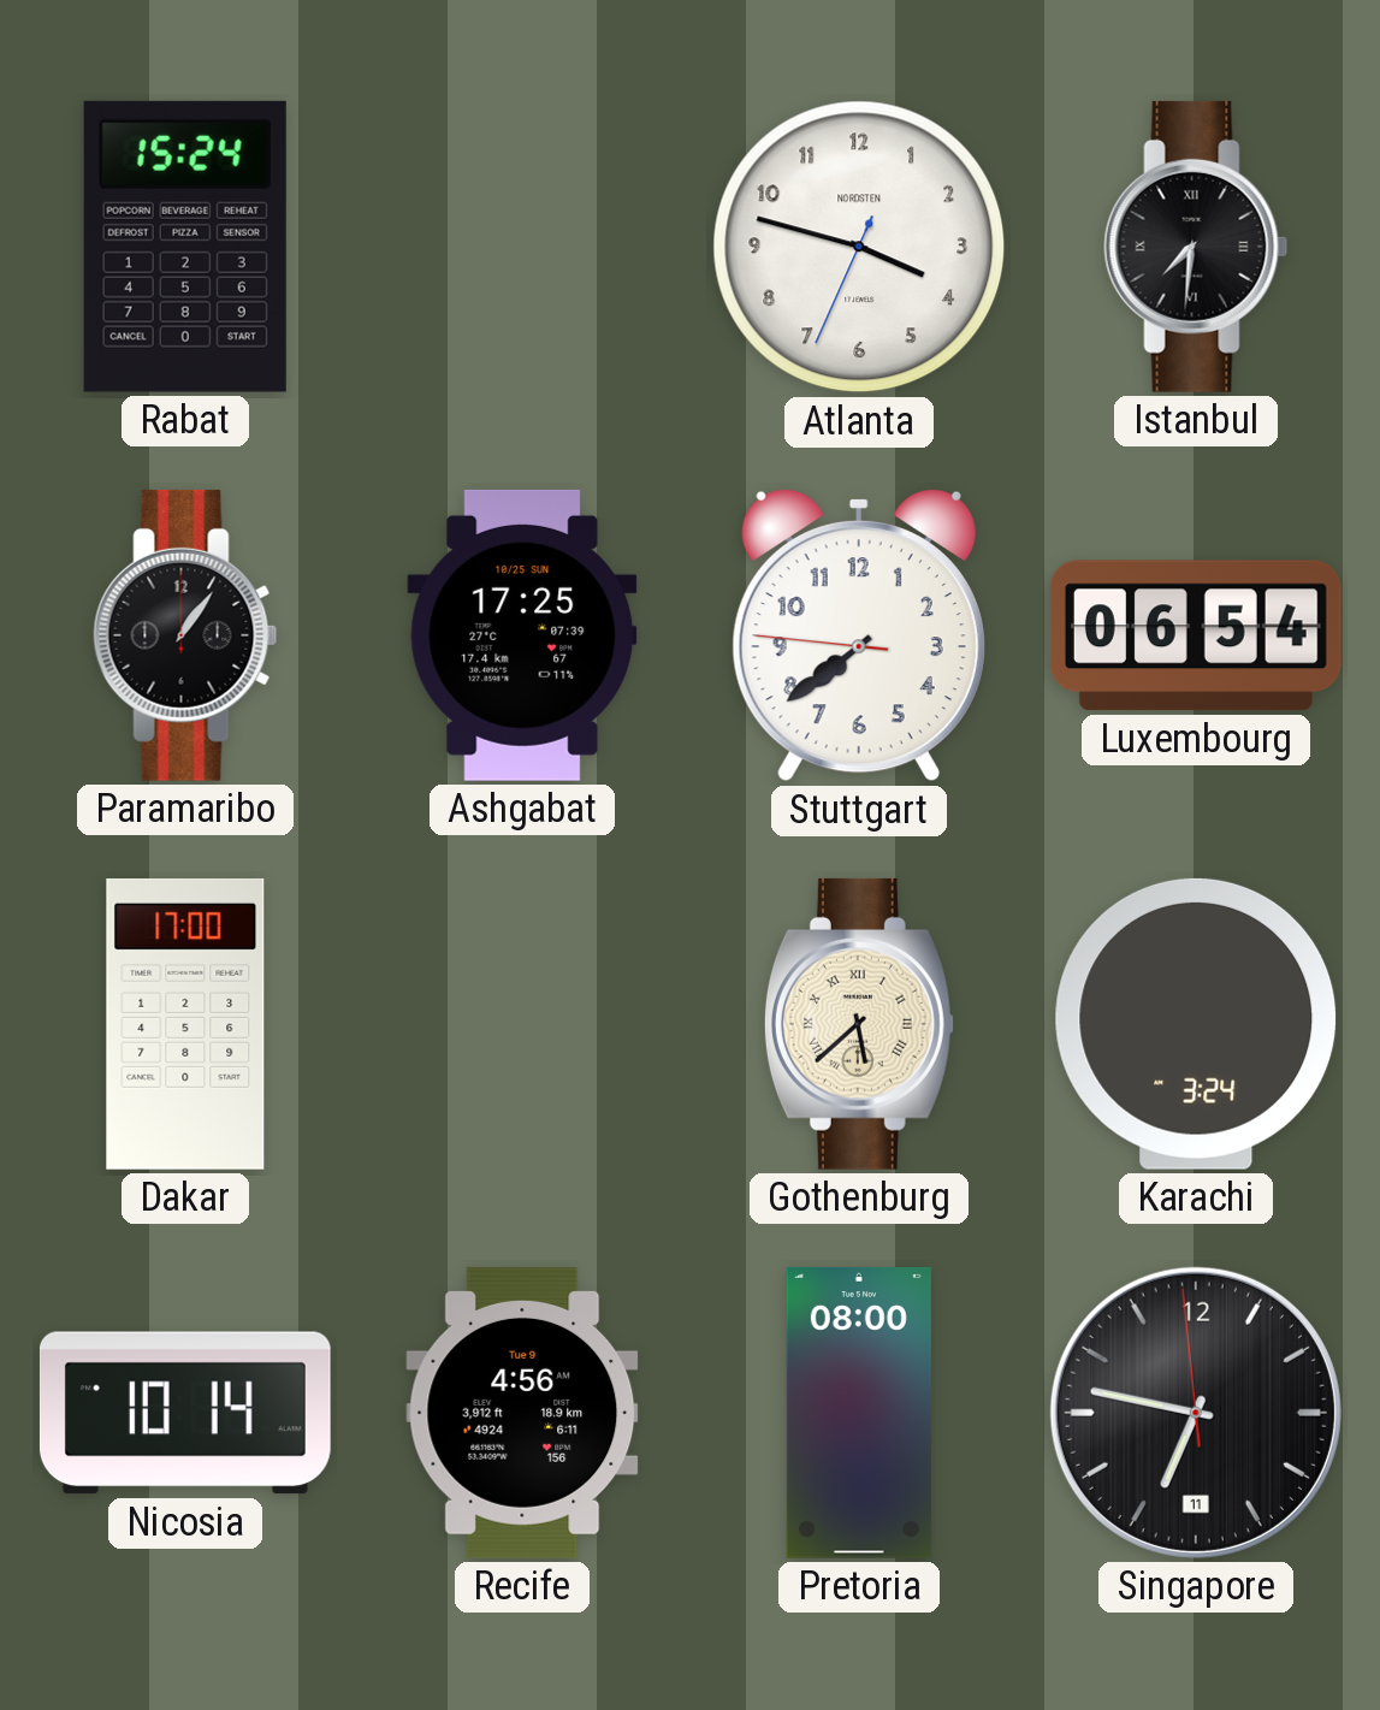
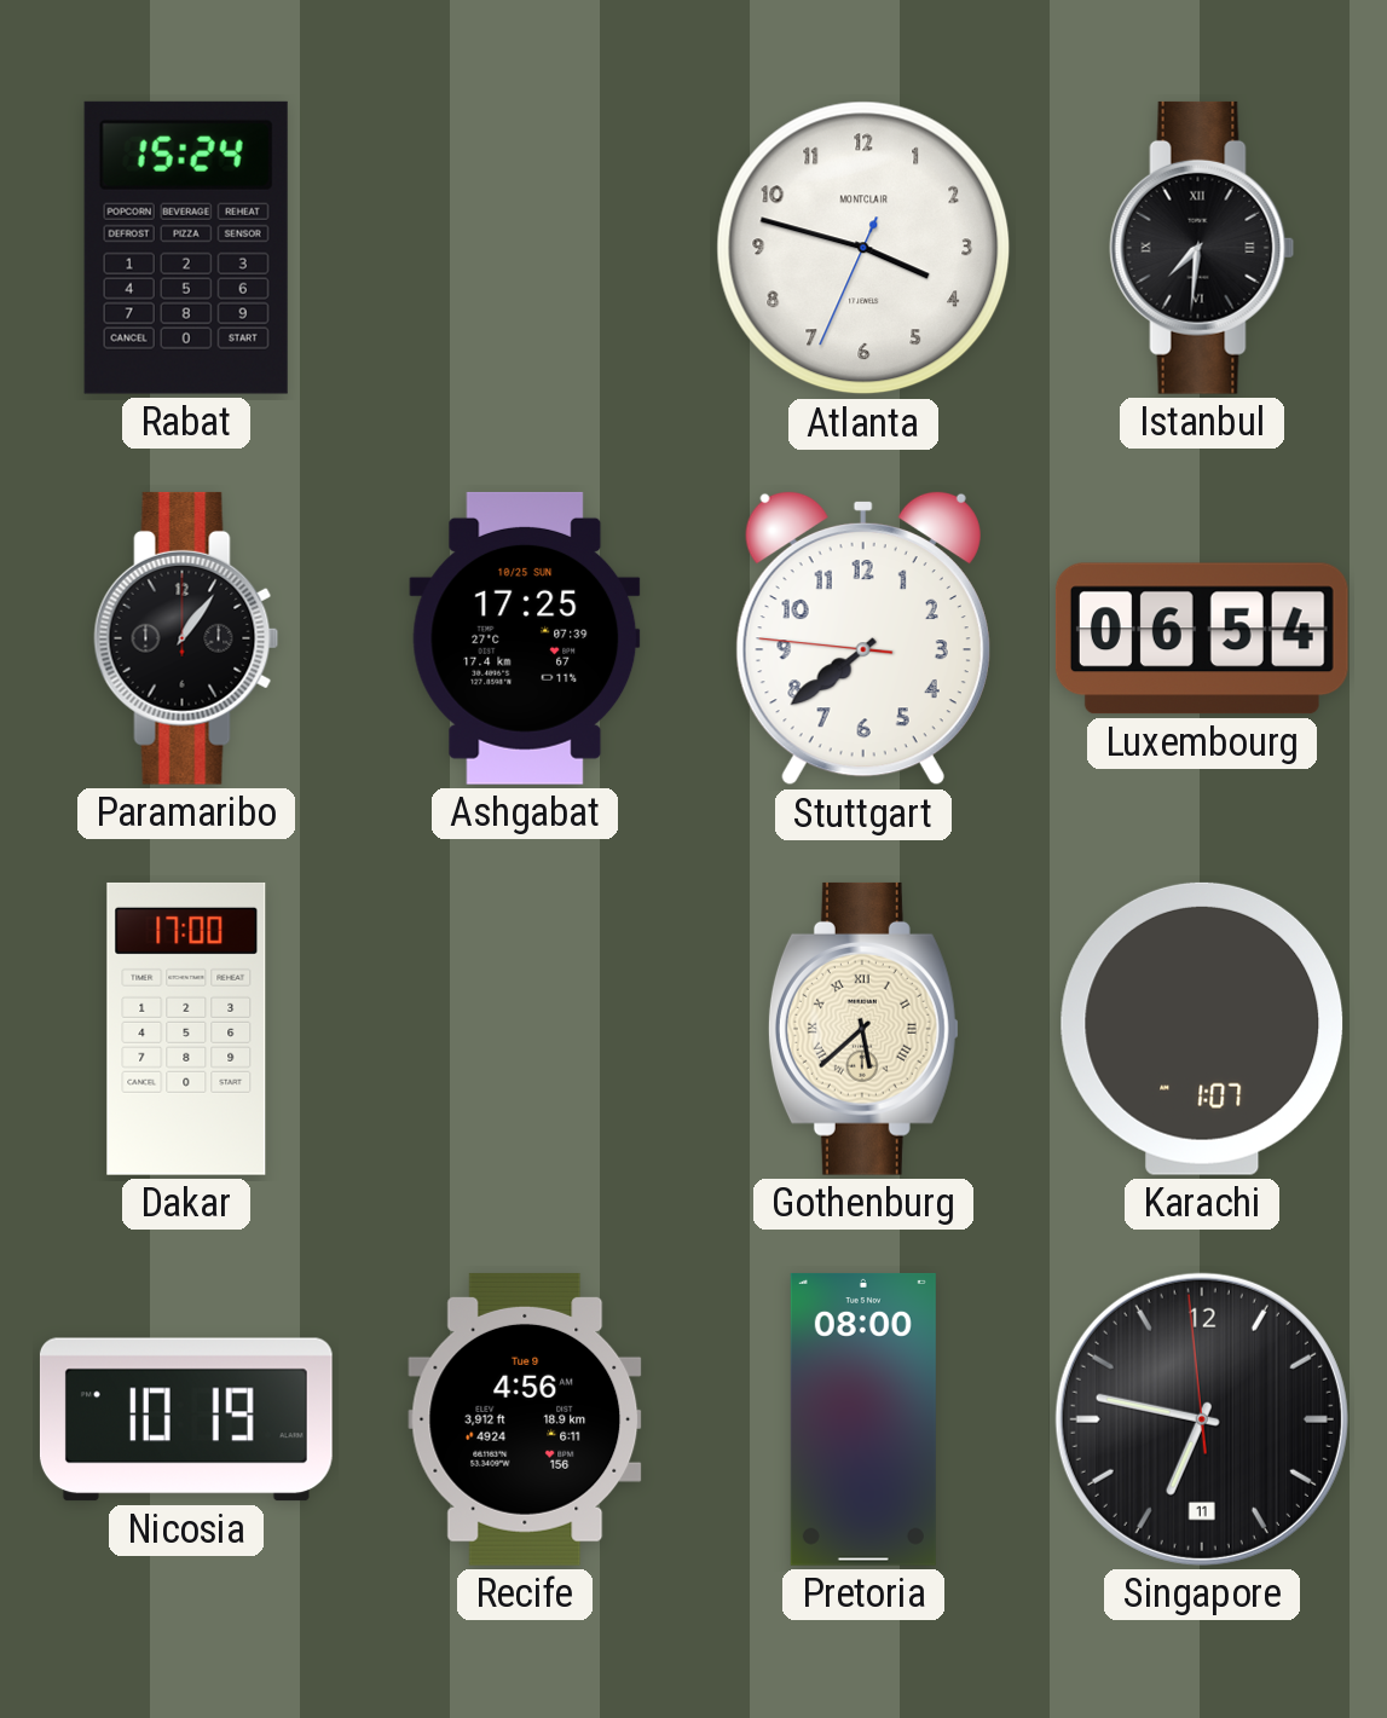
Atlanta brand: NORDSTEN -> MONTCLAIR
Karachi: 3:24 -> 1:07
Nicosia: 10:14 -> 10:19
